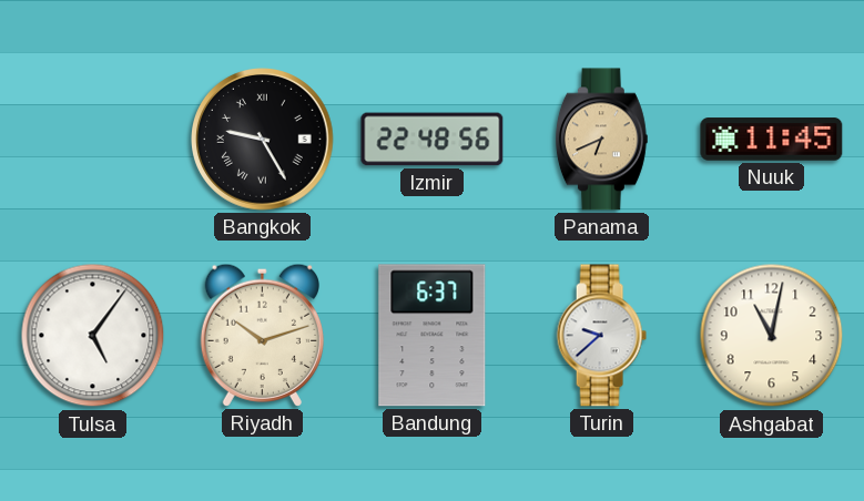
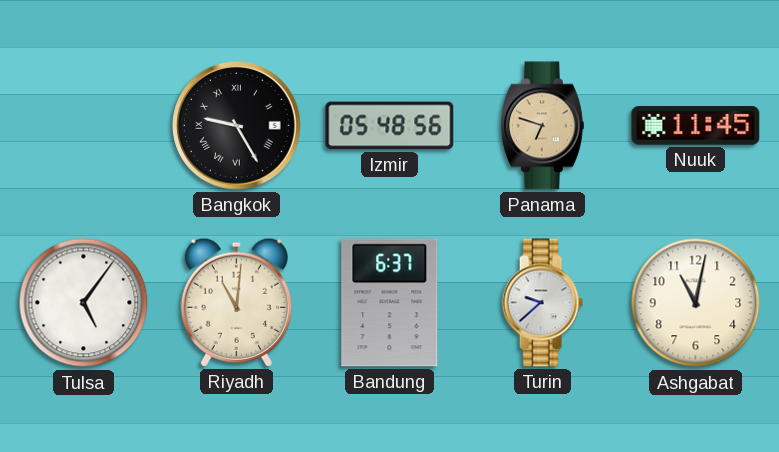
Izmir: 22:48 -> 05:48
Panama: 6:41 -> 6:48
Riyadh: 10:12 -> 11:01
